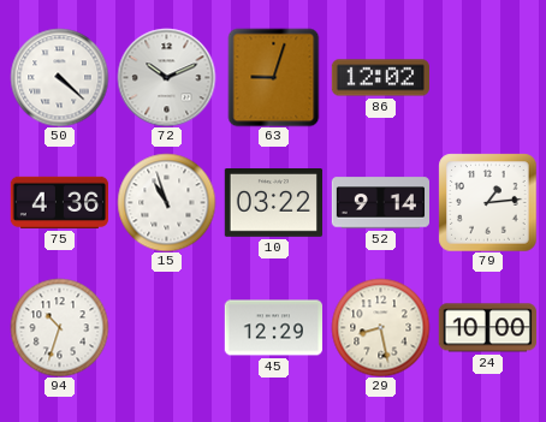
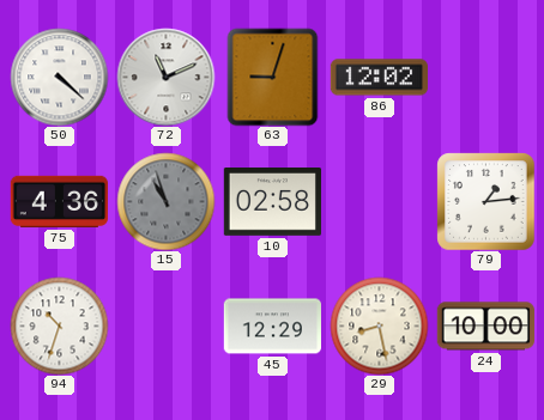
72: 10:11 -> 11:11
15 dial: white -> grey
10: 03:22 -> 02:58
52: 9:14 -> none
